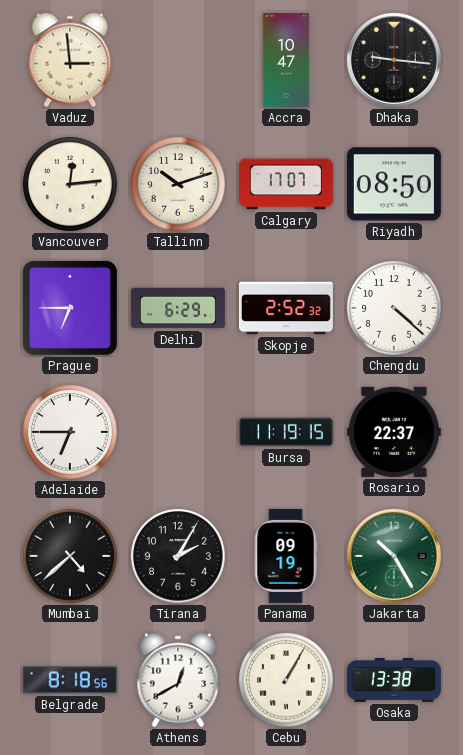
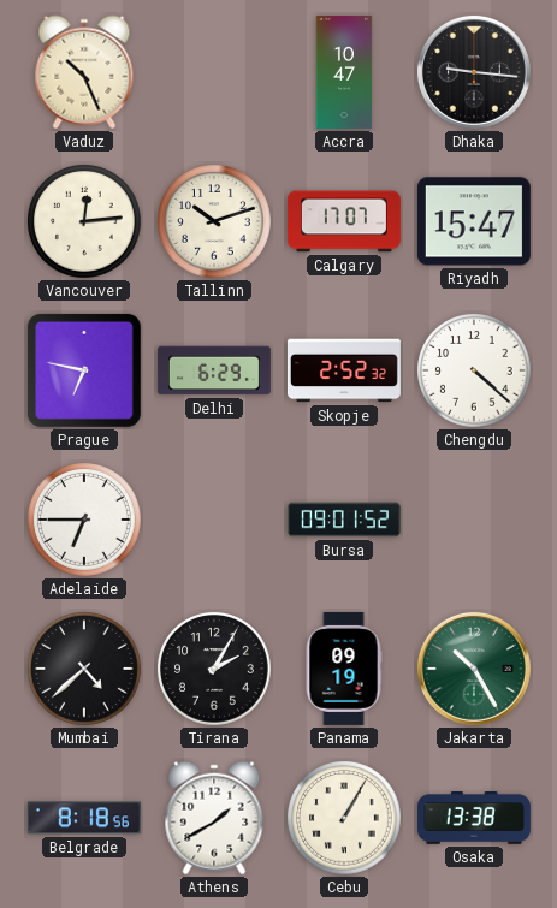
Vaduz: 2:59 -> 10:26
Riyadh: 08:50 -> 15:47
Prague: 6:45 -> 6:47
Bursa: 11:19 -> 09:01
Rosario: 22:37 -> none
Athens: 12:40 -> 1:40
